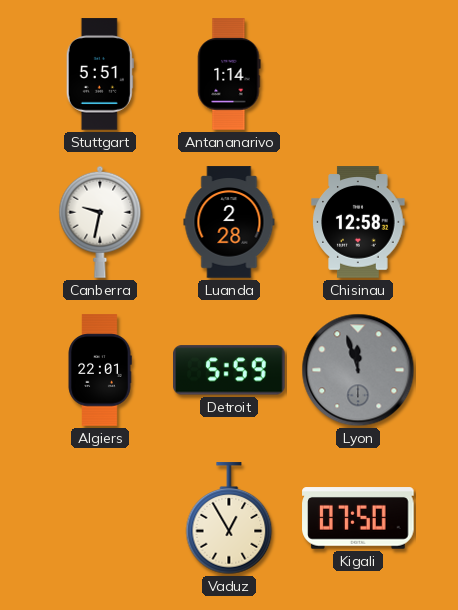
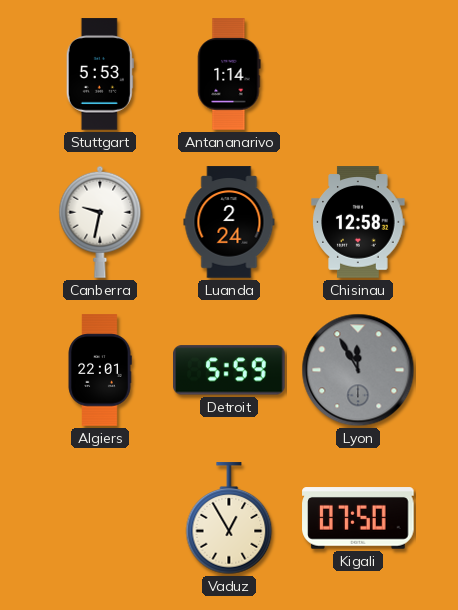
Stuttgart: 5:51 -> 5:53
Luanda: 2:28 -> 2:24
Lyon: 11:57 -> 11:55
